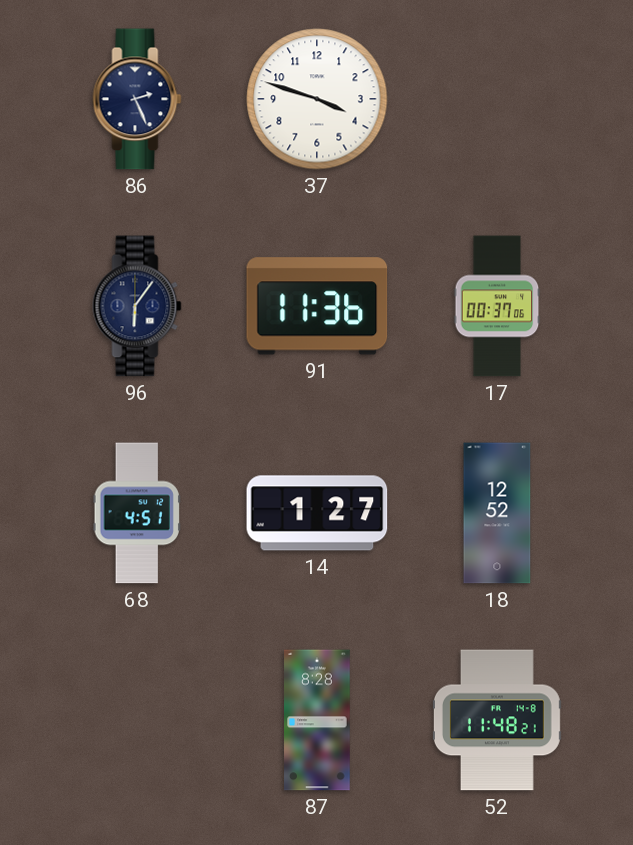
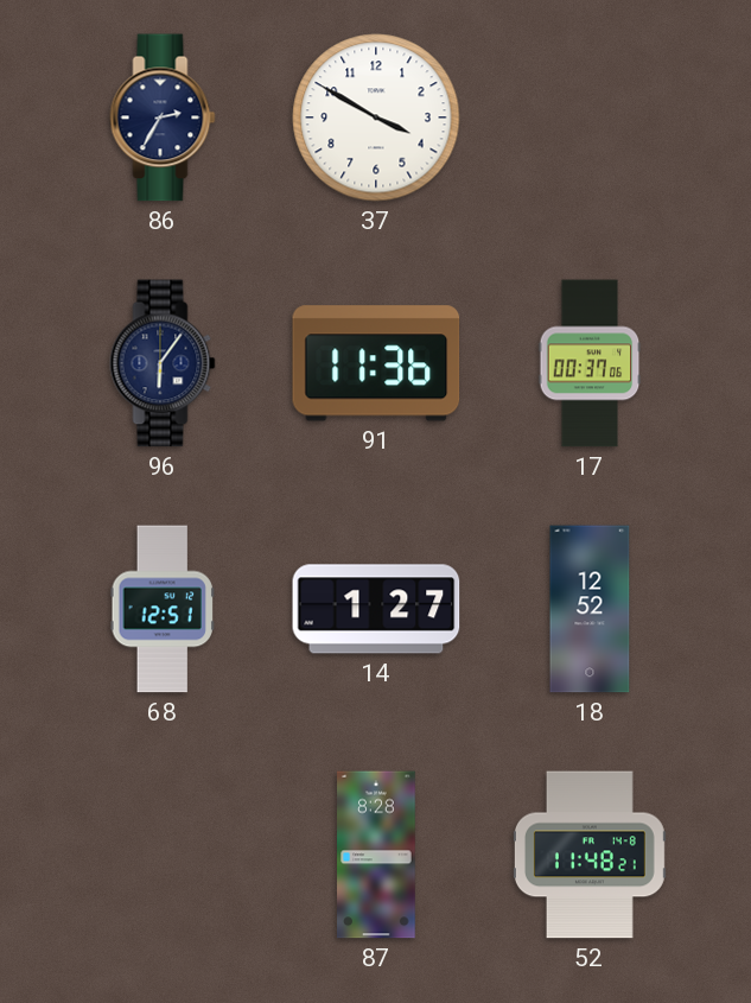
86: 2:26 -> 2:35
37: 3:48 -> 3:50
68: 4:51 -> 12:51
